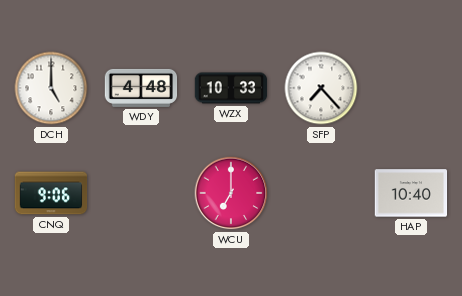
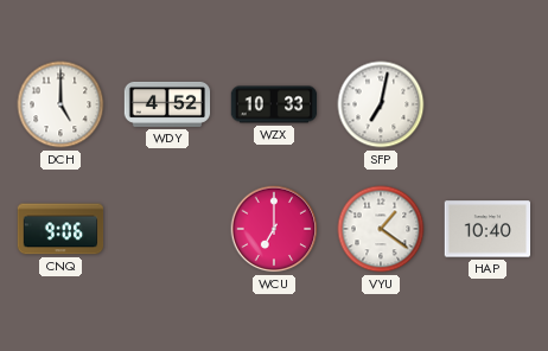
WDY: 4:48 -> 4:52
SFP: 7:23 -> 7:02
VYU: none -> 1:21
